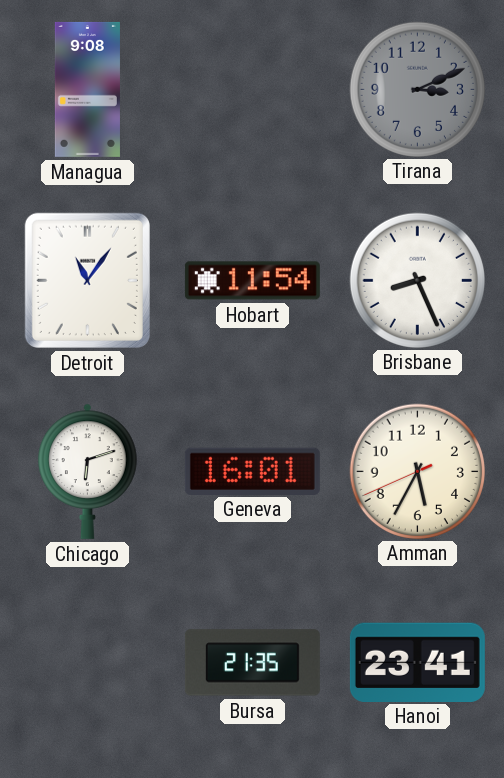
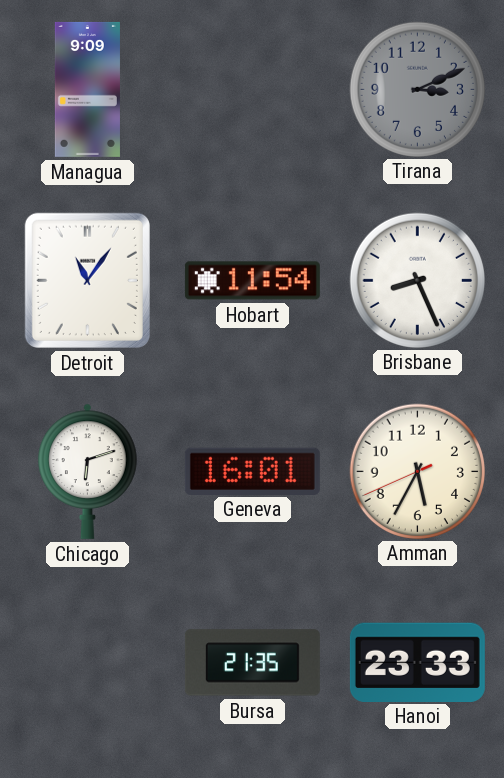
Managua: 9:08 -> 9:09
Hanoi: 23:41 -> 23:33
